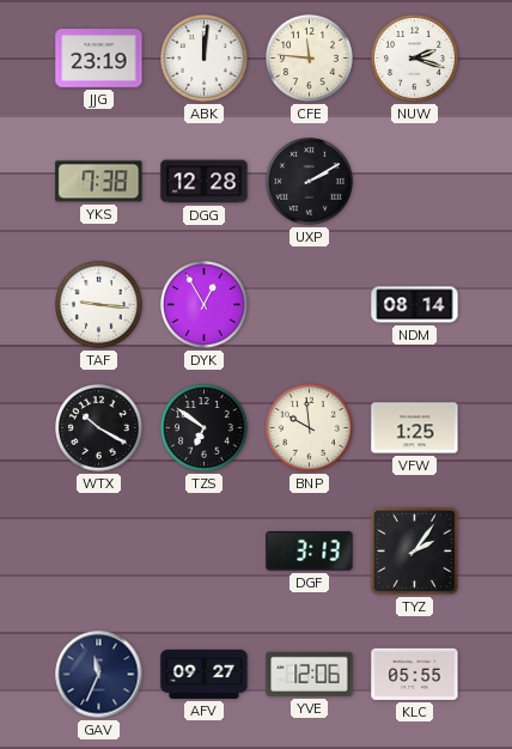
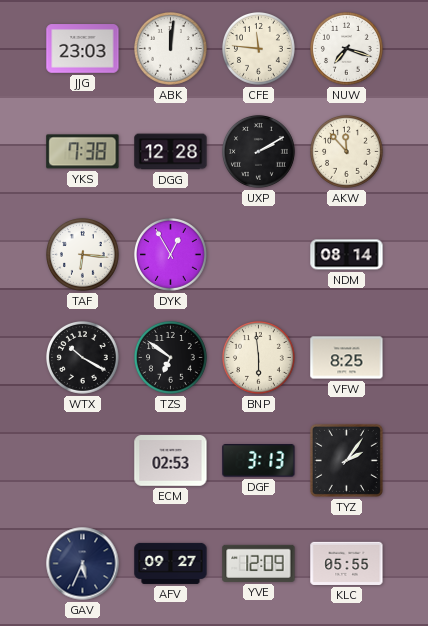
JJG: 23:19 -> 23:03
NUW: 2:18 -> 7:18
AKW: none -> 11:53
TAF: 9:16 -> 6:16
BNP: 9:59 -> 5:59
VFW: 1:25 -> 8:25
ECM: none -> 02:53
GAV: 11:34 -> 5:34
YVE: 12:06 -> 12:09
